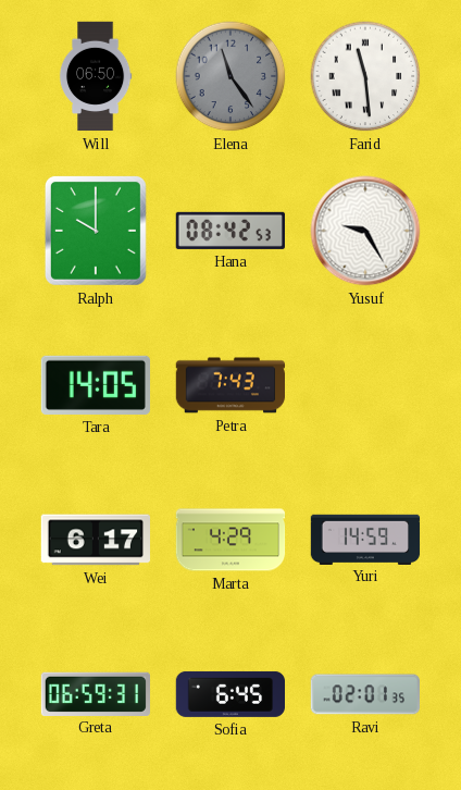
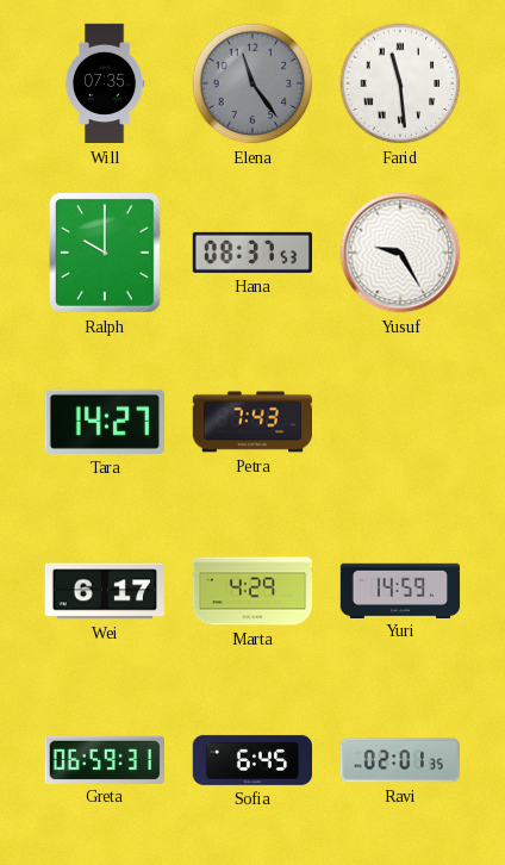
Will: 06:50 -> 07:35
Hana: 08:42 -> 08:37
Tara: 14:05 -> 14:27
